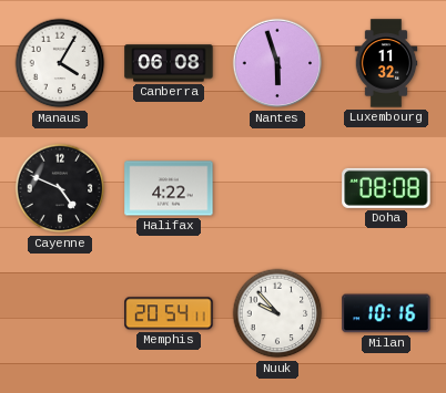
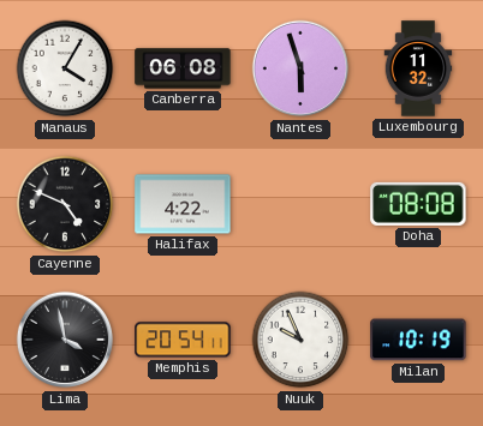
Lima: none -> 3:58
Nuuk: 9:53 -> 9:56
Milan: 10:16 -> 10:19
